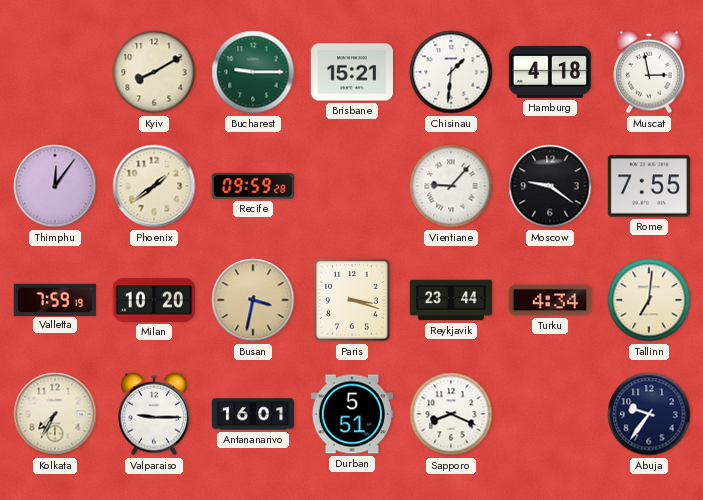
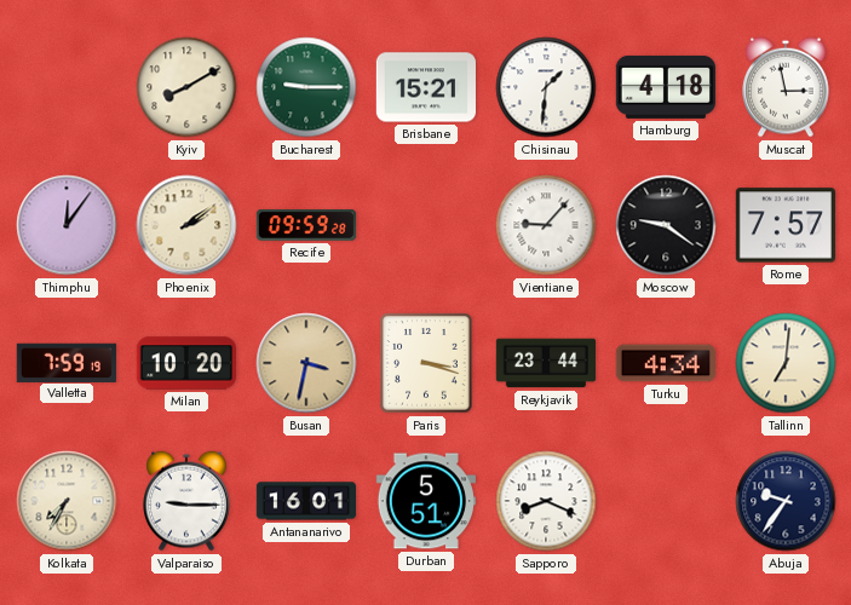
Phoenix: 1:39 -> 2:09
Rome: 7:55 -> 7:57
